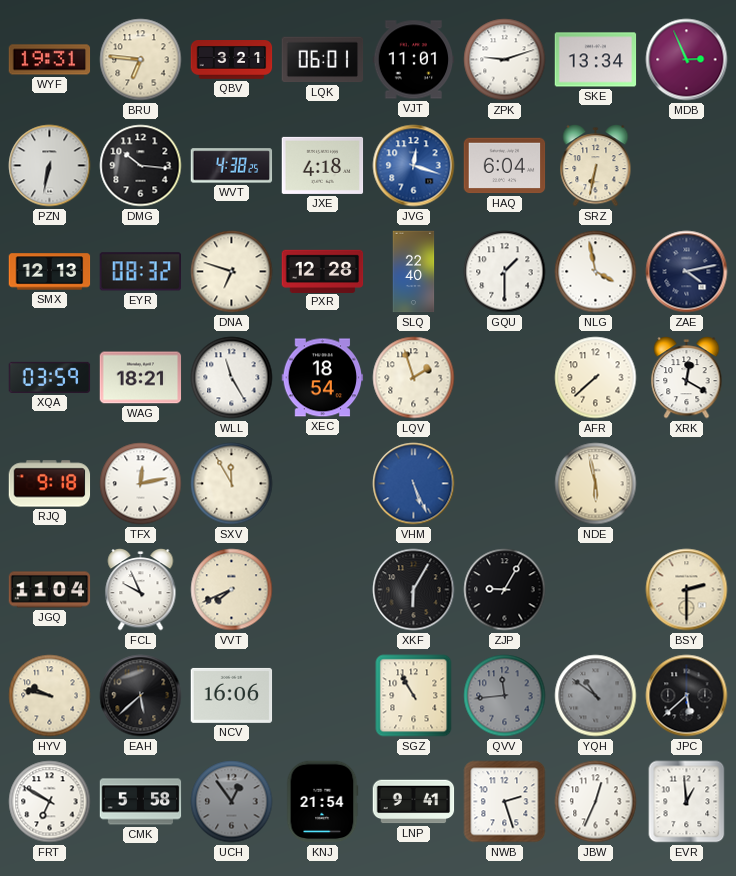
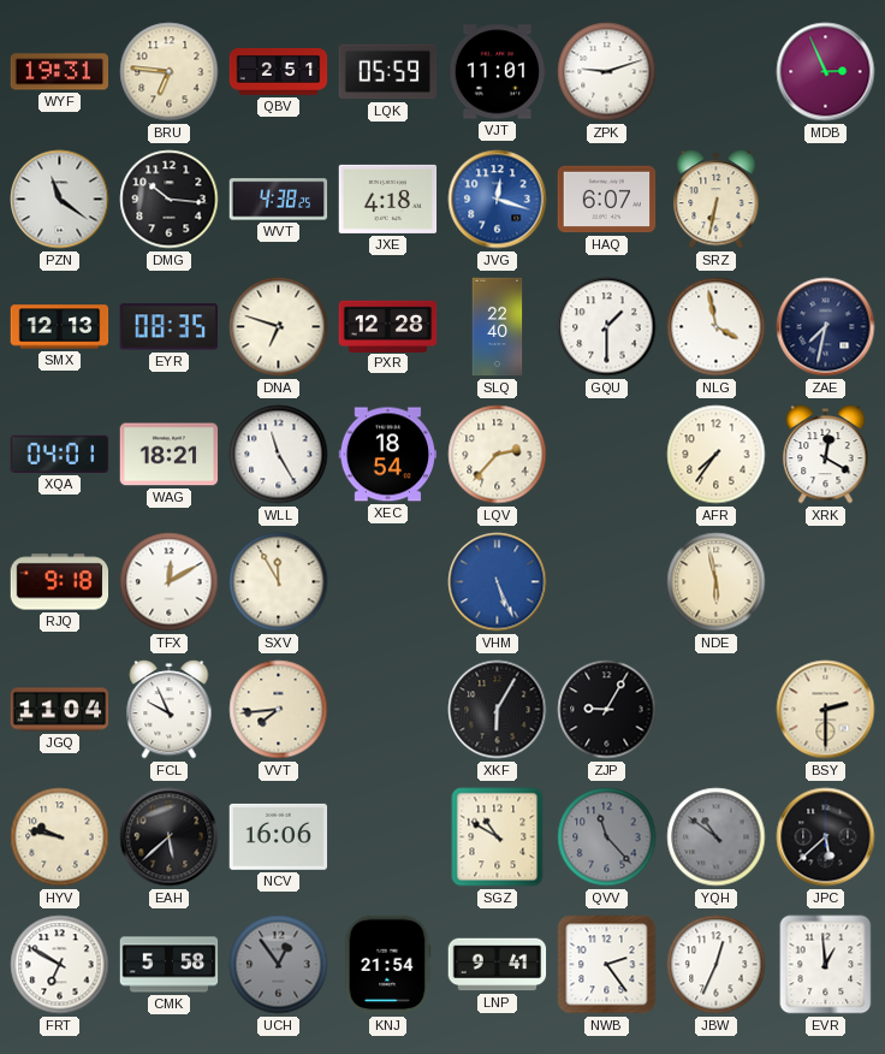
QBV: 3:21 -> 2:51
LQK: 06:01 -> 05:59
SKE: 13:34 -> none
PZN: 6:32 -> 11:21
HAQ: 6:04 -> 6:07
EYR: 08:32 -> 08:35
ZAE: 4:13 -> 7:32
XQA: 03:59 -> 04:01
LQV: 1:57 -> 2:37
AFR: 7:38 -> 7:36
TFX: 12:13 -> 12:10
VVT: 7:41 -> 7:44
SGZ: 10:55 -> 10:50
QVV: 11:44 -> 11:23
NWB: 2:27 -> 2:24
